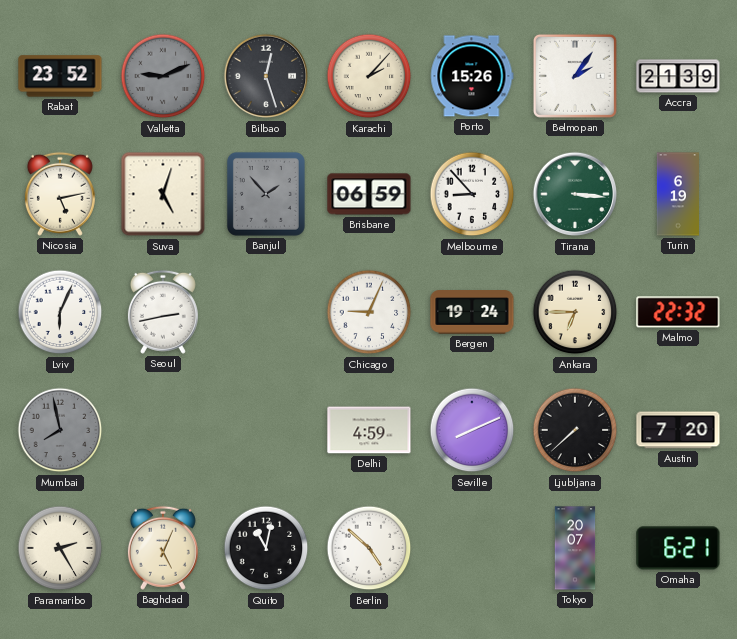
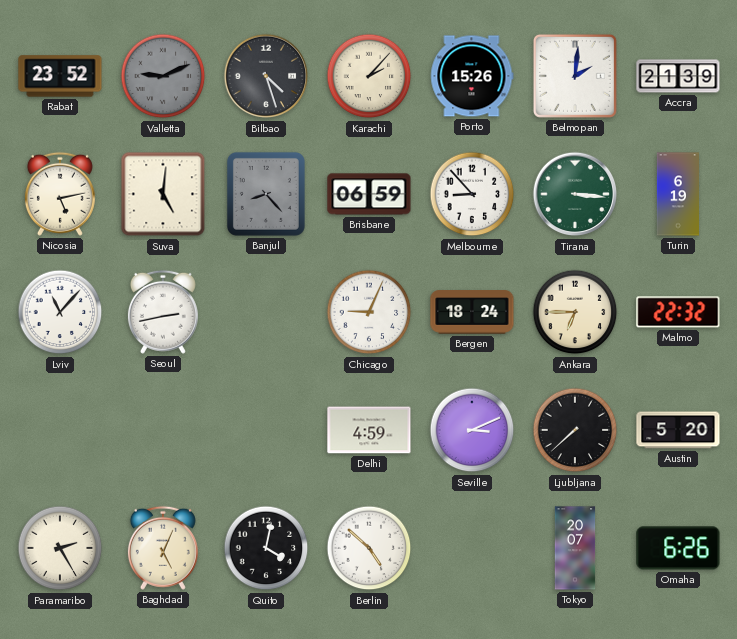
Bilbao: 12:27 -> 4:27
Belmopan: 2:06 -> 2:01
Suva: 5:03 -> 5:01
Banjul: 1:53 -> 8:23
Lviv: 6:04 -> 11:07
Bergen: 19:24 -> 18:24
Mumbai: 7:58 -> none
Seville: 8:11 -> 3:11
Austin: 7:20 -> 5:20
Quito: 11:02 -> 4:02
Omaha: 6:21 -> 6:26
